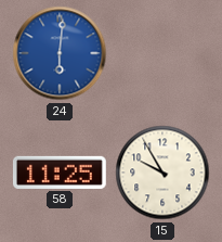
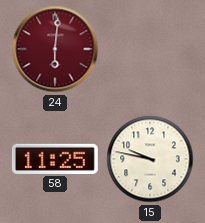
24 dial: blue -> burgundy
15: 9:55 -> 9:47
